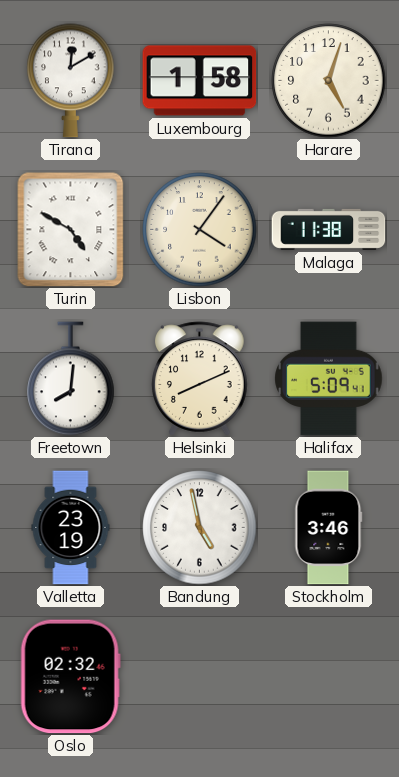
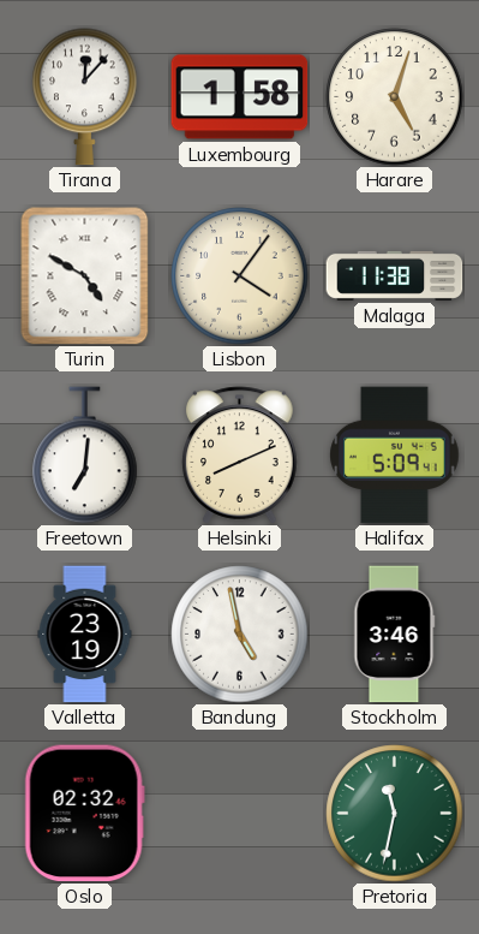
Tirana: 12:10 -> 12:07
Freetown: 8:01 -> 7:01
Pretoria: none -> 11:32
